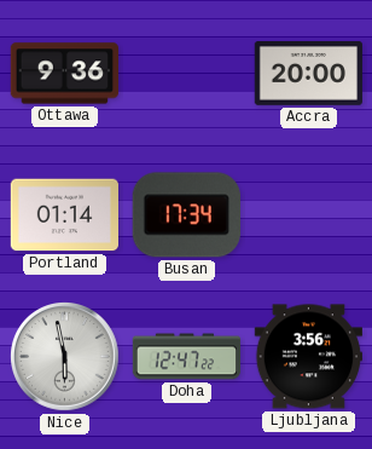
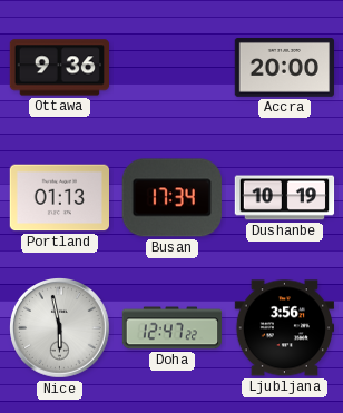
Portland: 01:14 -> 01:13
Dushanbe: none -> 10:19
